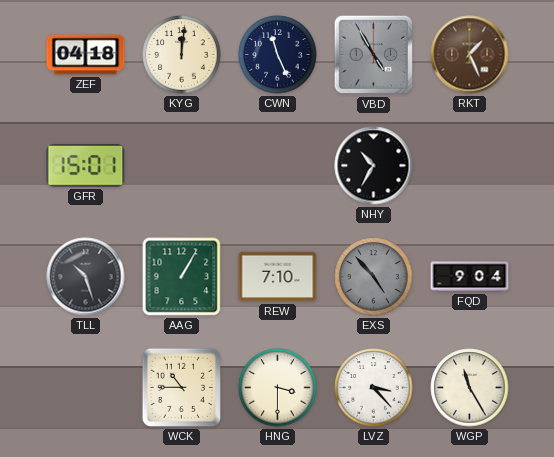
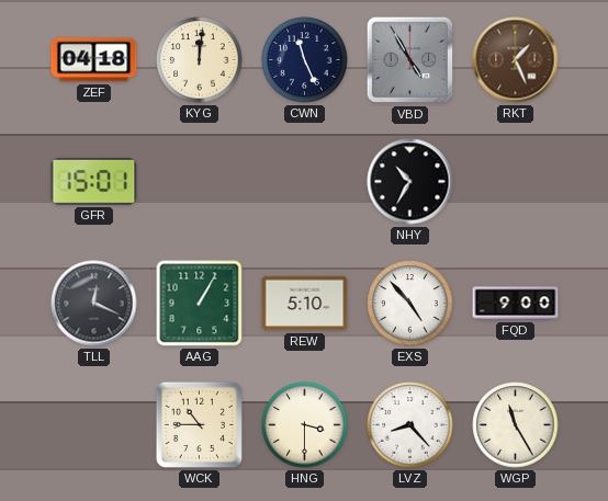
TLL: 10:27 -> 12:19
REW: 7:10 -> 5:10
EXS dial: grey -> white
FQD: 9:04 -> 9:00
LVZ: 3:23 -> 8:23
